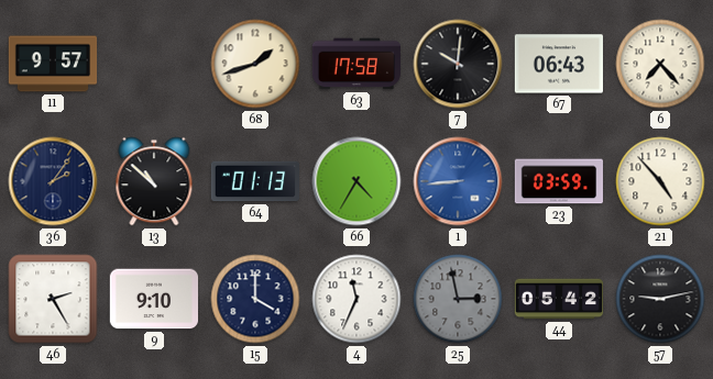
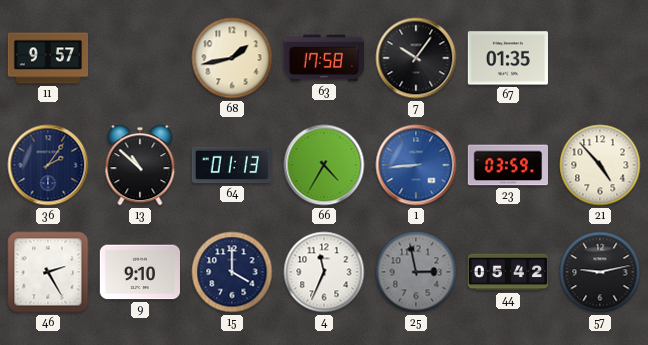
68: 1:42 -> 1:43
7: 10:01 -> 10:06
67: 06:43 -> 01:35
6: 7:23 -> none
